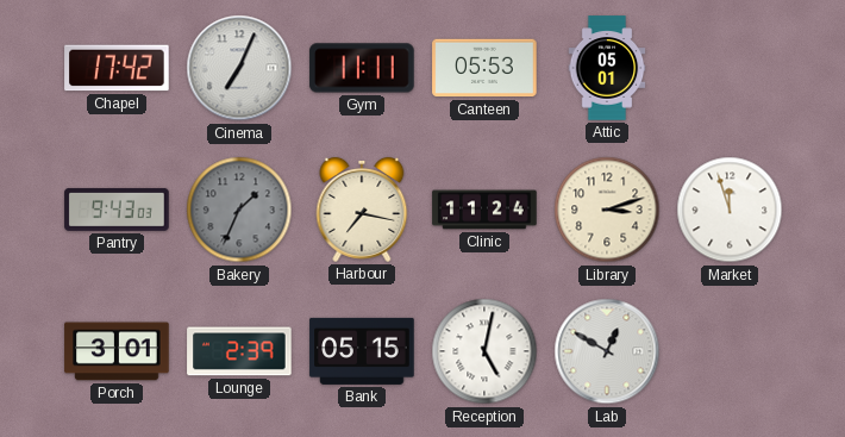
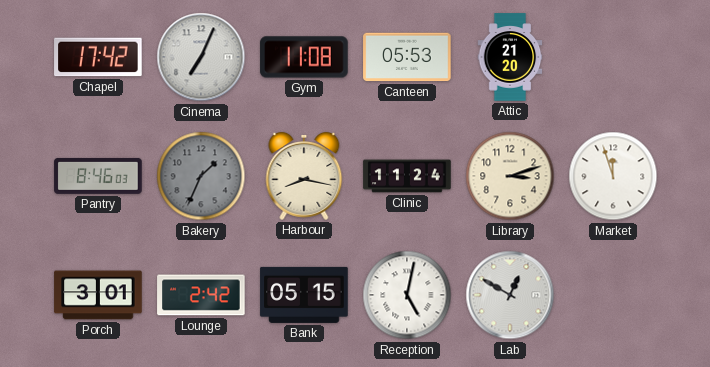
Gym: 11:11 -> 11:08
Attic: 05:01 -> 21:20
Pantry: 9:43 -> 8:46
Harbour: 7:17 -> 8:17
Lounge: 2:39 -> 2:42
